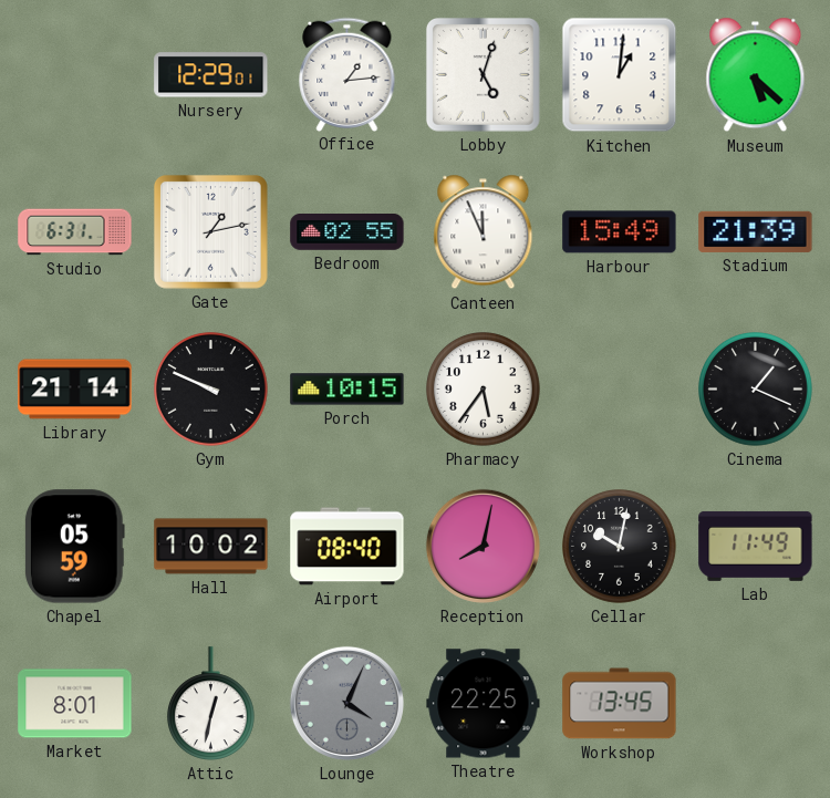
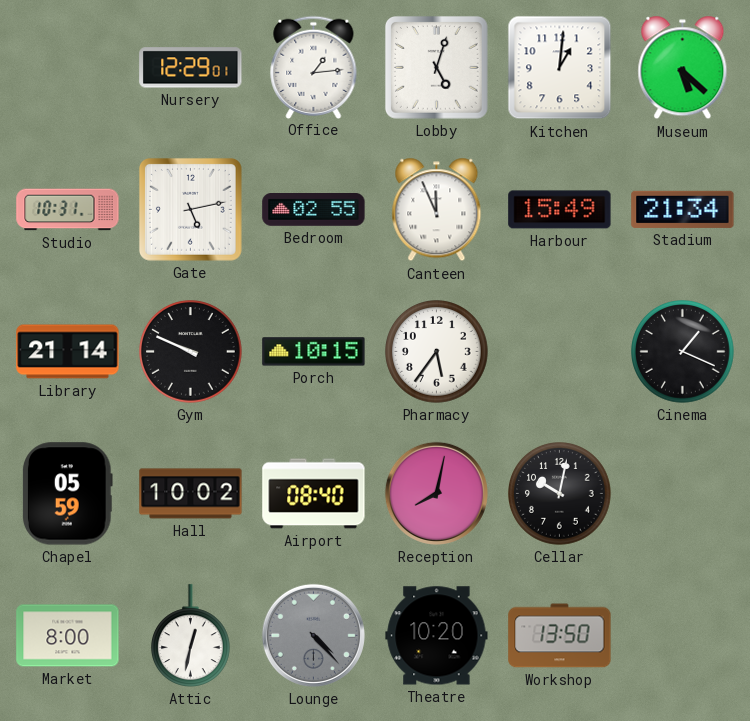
Studio: 6:31 -> 10:31
Gate: 1:13 -> 5:13
Stadium: 21:39 -> 21:34
Lab: 11:49 -> none
Market: 8:01 -> 8:00
Lounge: 4:04 -> 4:23
Theatre: 22:25 -> 10:20
Workshop: 13:45 -> 13:50
